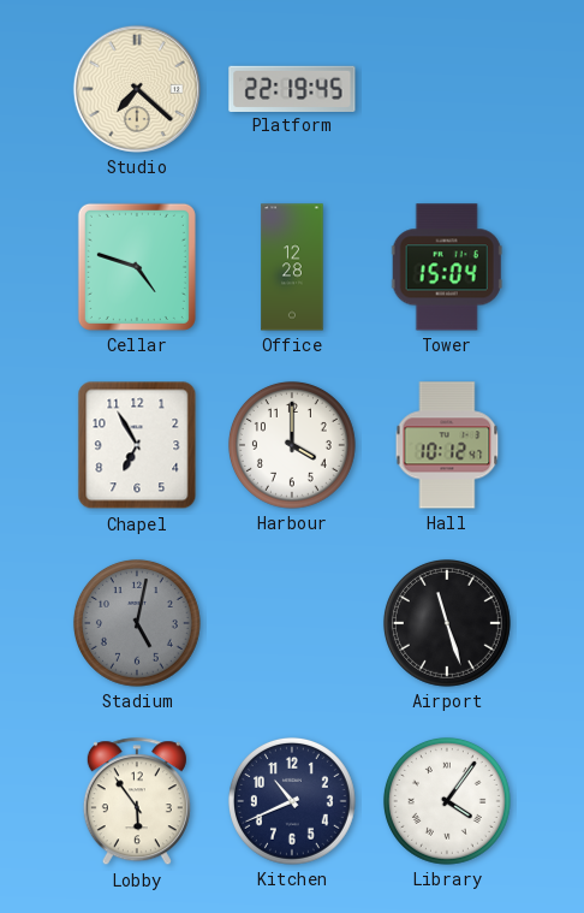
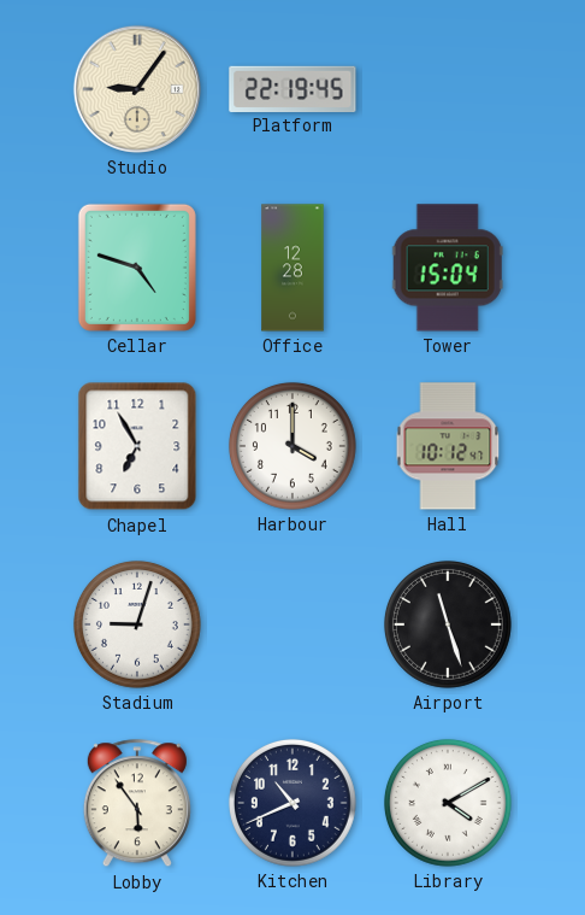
Studio: 7:22 -> 9:06
Stadium: 5:02 -> 9:03
Stadium dial: grey -> white
Library: 4:06 -> 4:10
